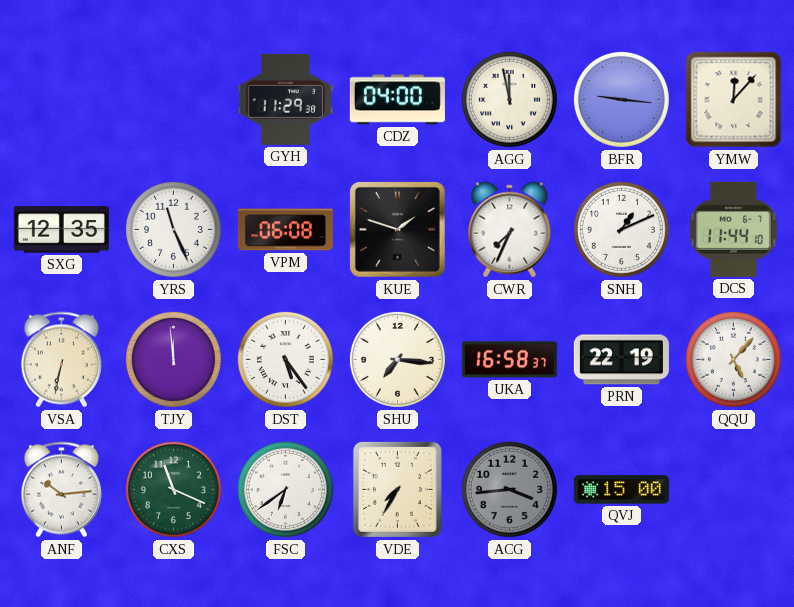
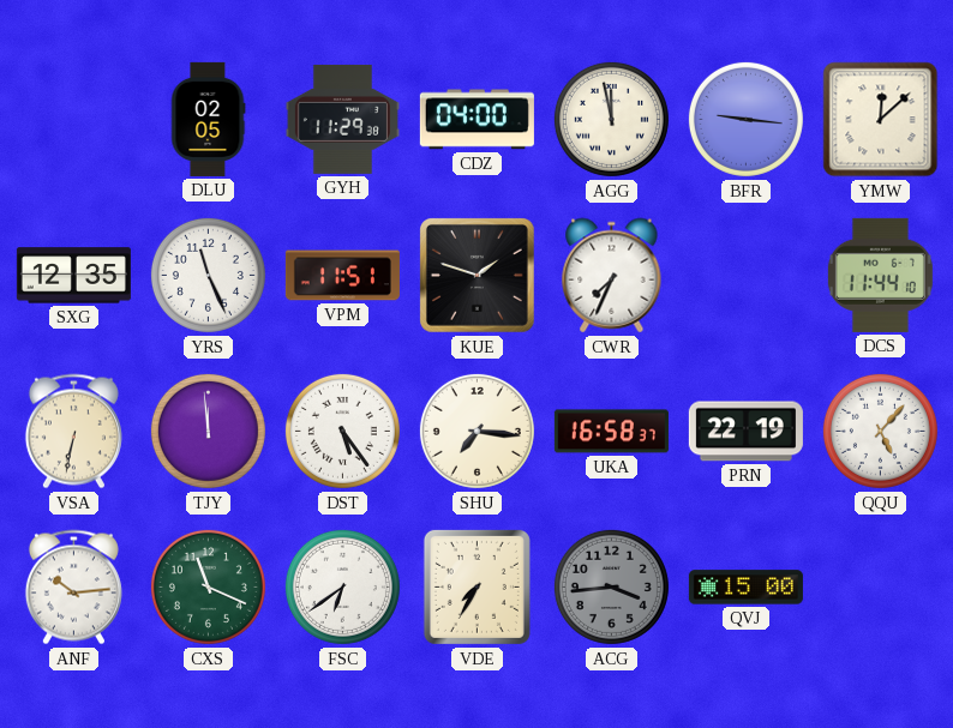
DLU: none -> 02:05
YMW: 12:07 -> 12:08
VPM: 06:08 -> 11:51
SNH: 1:11 -> none
